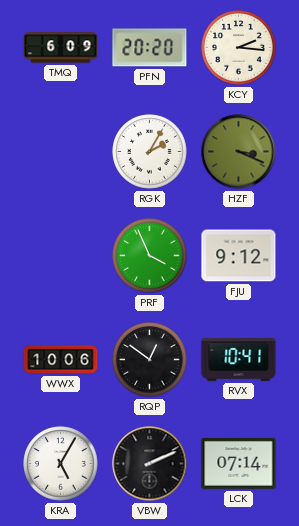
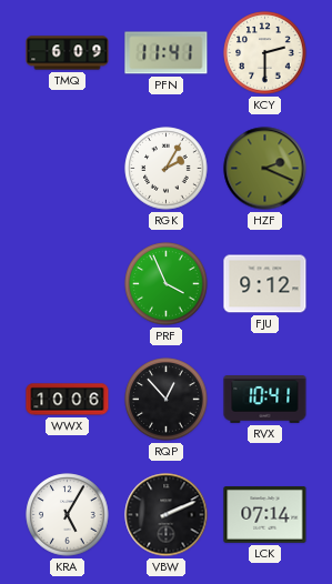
PFN: 20:20 -> 11:41
KCY: 2:16 -> 2:30
HZF: 3:19 -> 2:19
RQP: 12:51 -> 12:53
